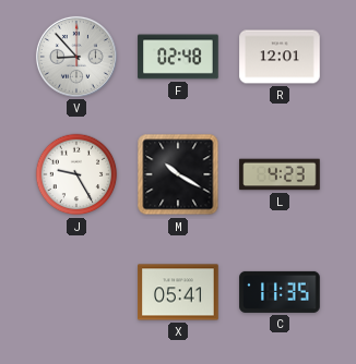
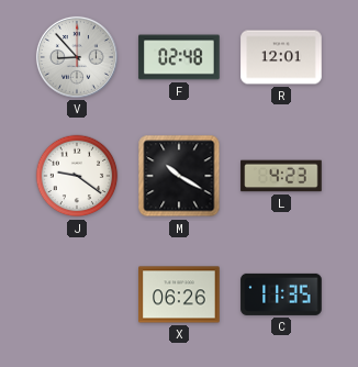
J: 9:25 -> 9:21
X: 05:41 -> 06:26
